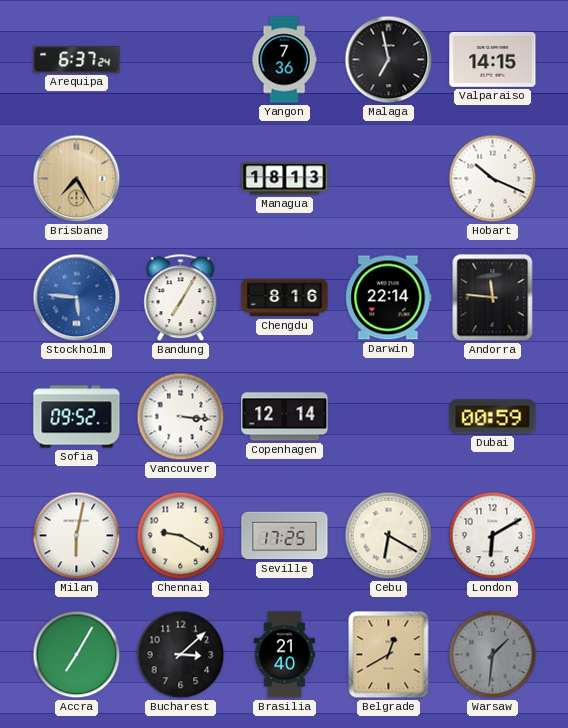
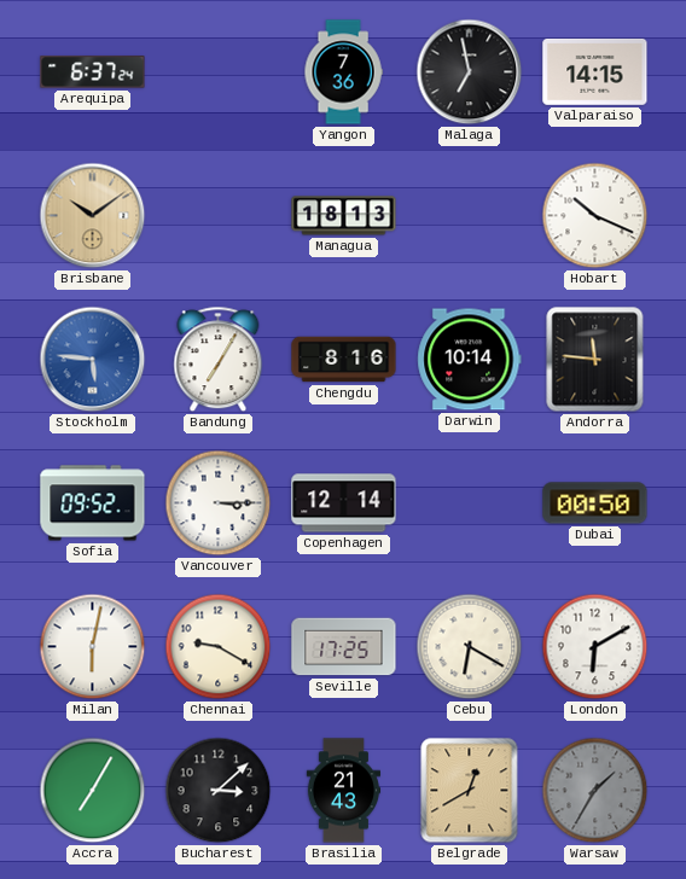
Brisbane: 7:25 -> 10:09
Darwin: 22:14 -> 10:14
Vancouver: 3:16 -> 3:15
Dubai: 00:59 -> 00:50
Brasilia: 21:40 -> 21:43
Warsaw: 1:31 -> 1:35
